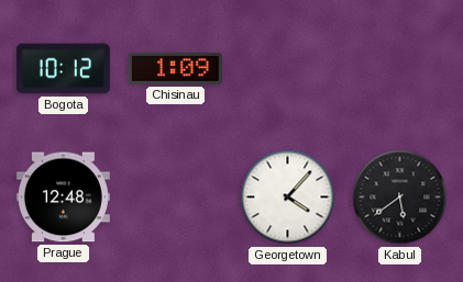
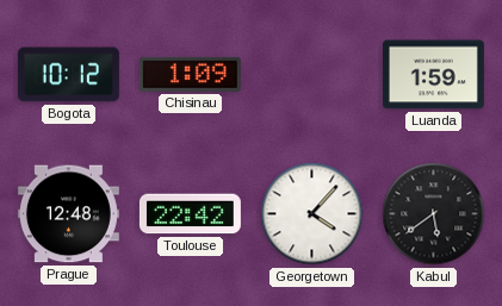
Luanda: none -> 1:59
Toulouse: none -> 22:42
